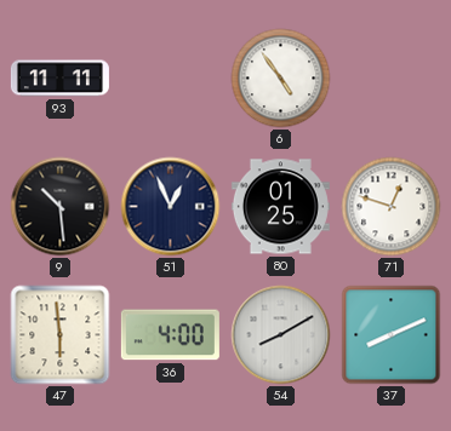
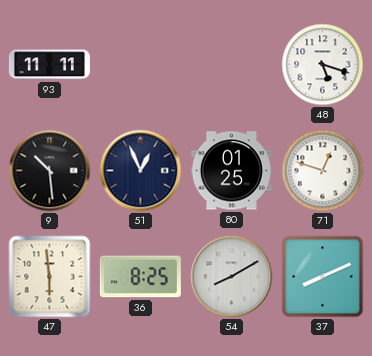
6: 4:54 -> none
48: none -> 5:18
36: 4:00 -> 8:25
